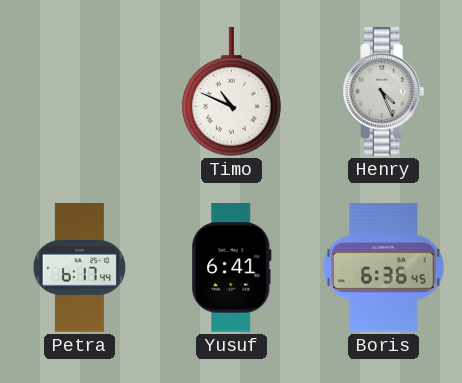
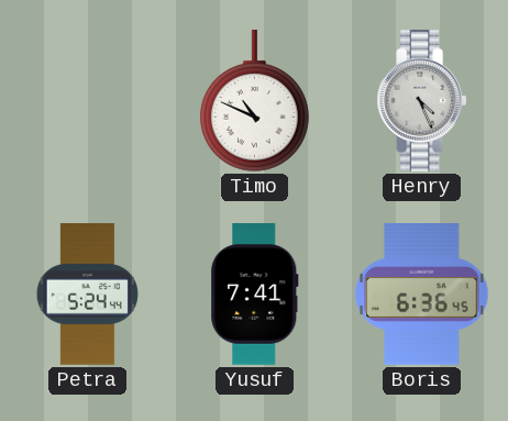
Petra: 6:17 -> 5:24
Yusuf: 6:41 -> 7:41
